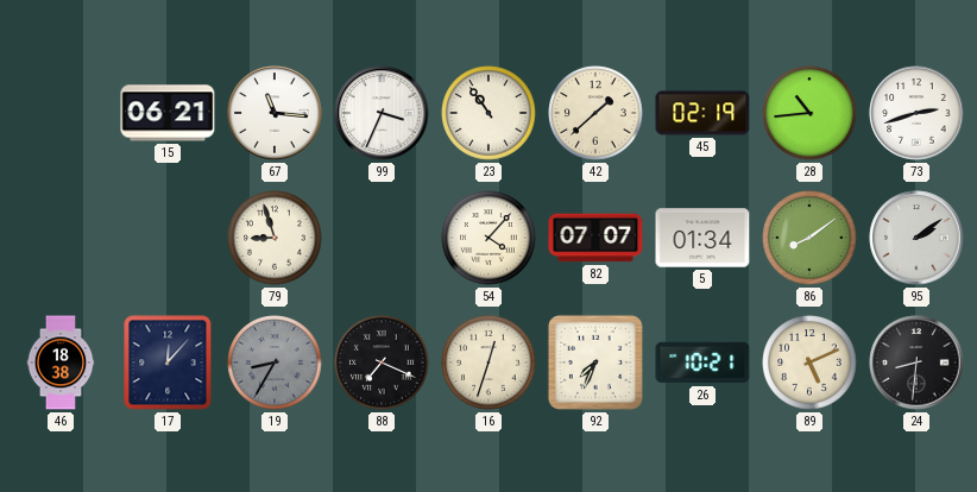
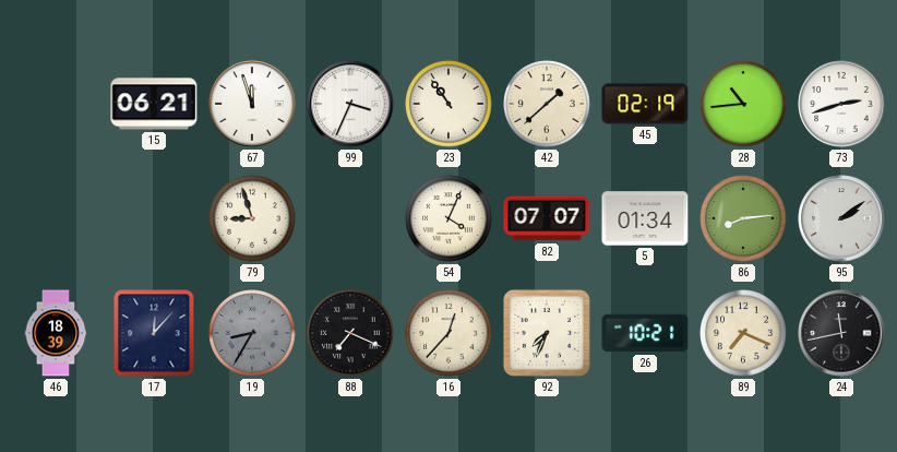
67: 11:16 -> 11:57
54: 4:07 -> 4:04
86: 8:09 -> 8:14
46: 18:38 -> 18:39
16: 12:33 -> 12:37
89: 5:11 -> 7:19
24: 8:31 -> 11:43
